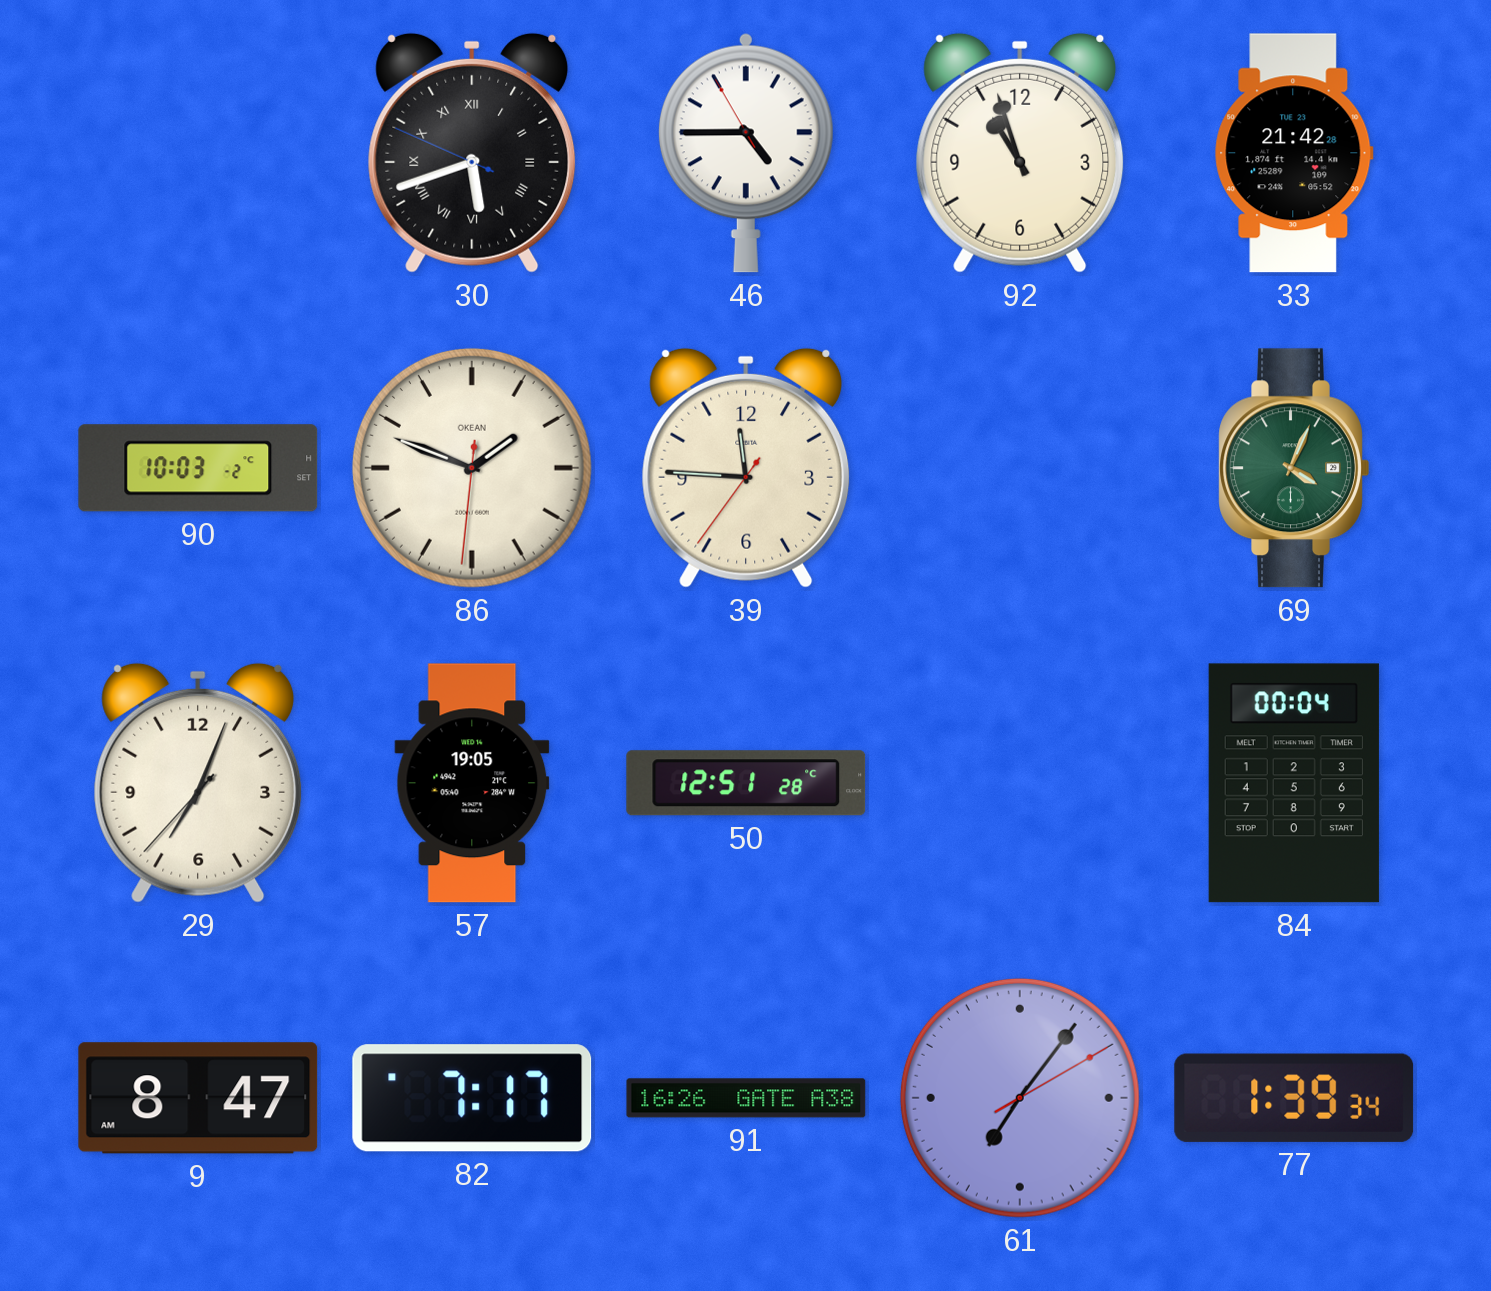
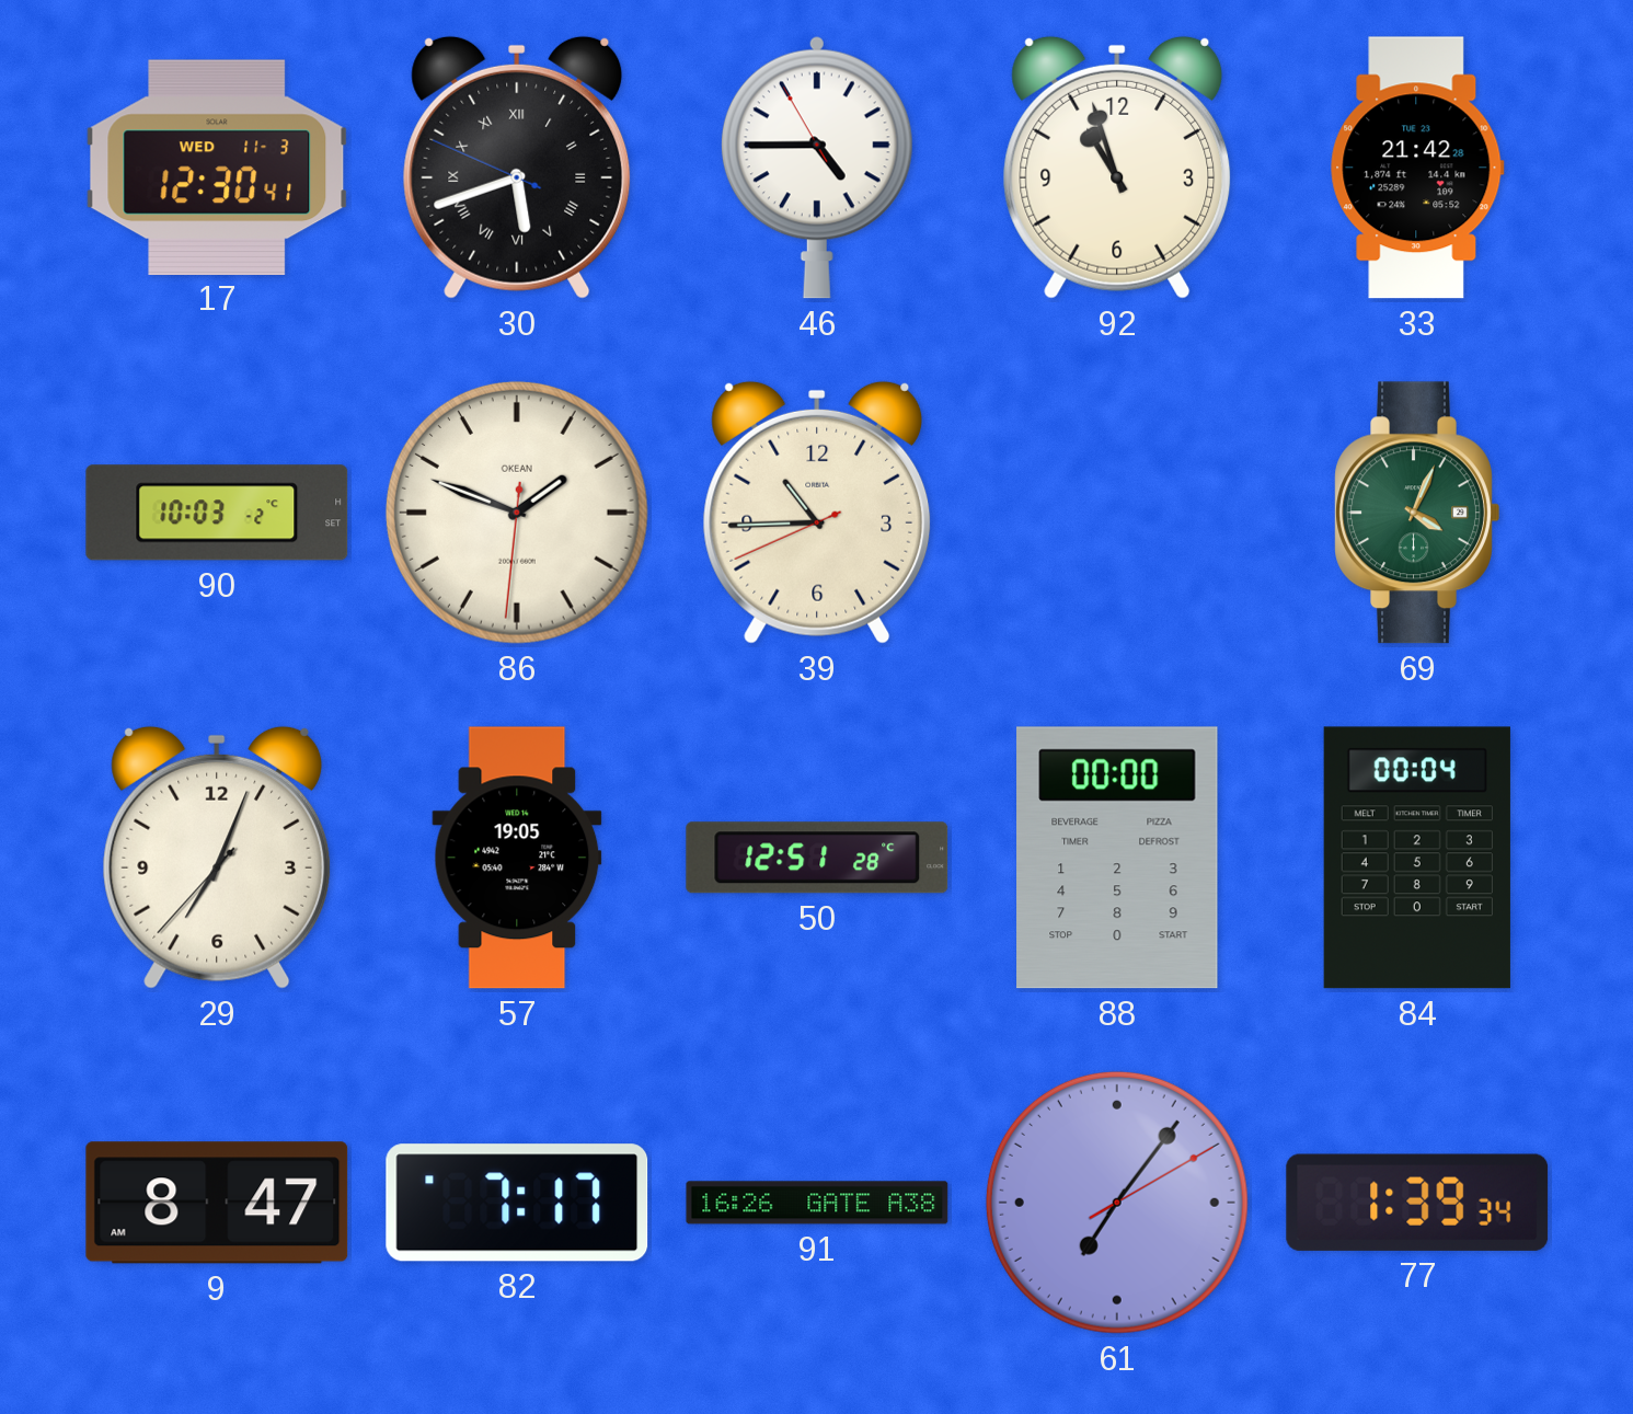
17: none -> 12:30
39: 11:45 -> 10:44
88: none -> 00:00
